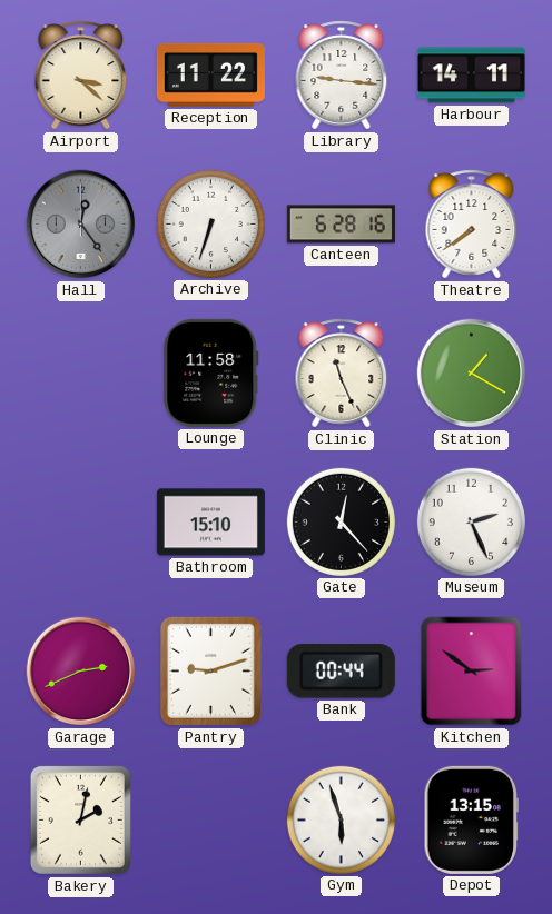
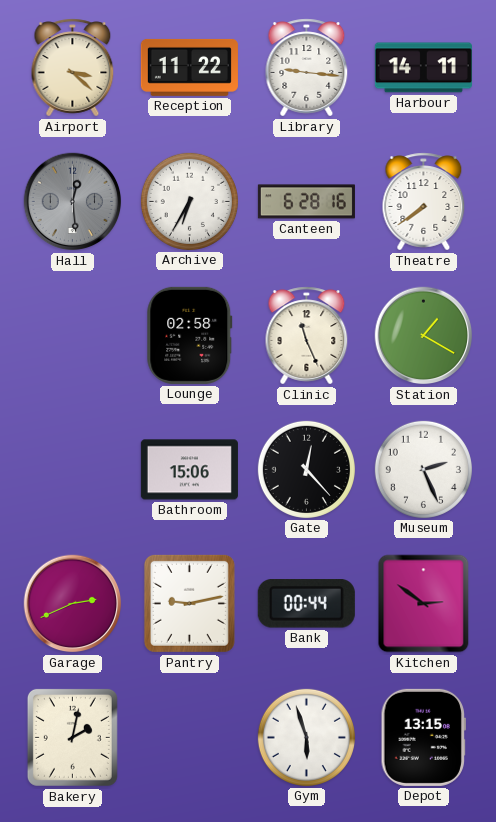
Hall: 12:24 -> 12:29
Archive: 6:33 -> 6:35
Lounge: 11:58 -> 02:58
Bathroom: 15:10 -> 15:06
Pantry: 9:12 -> 9:13
